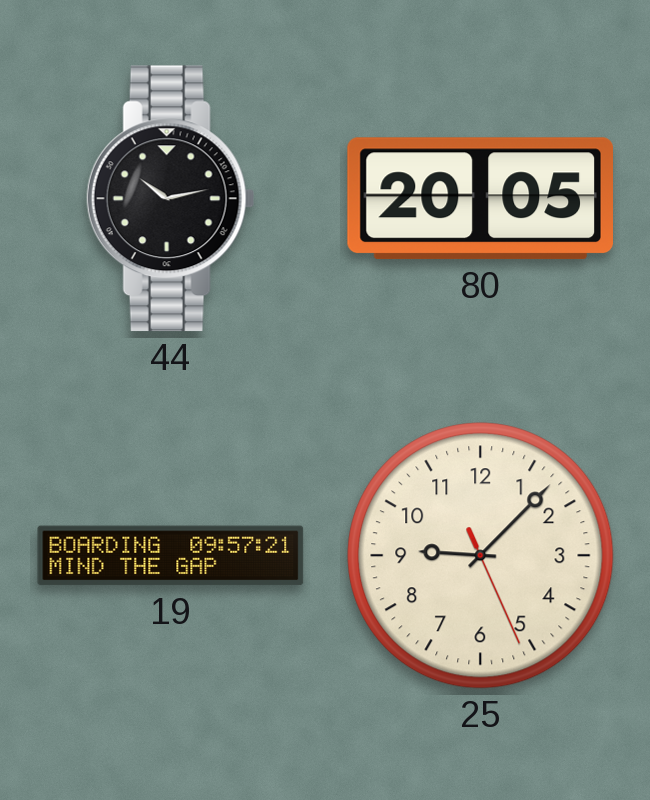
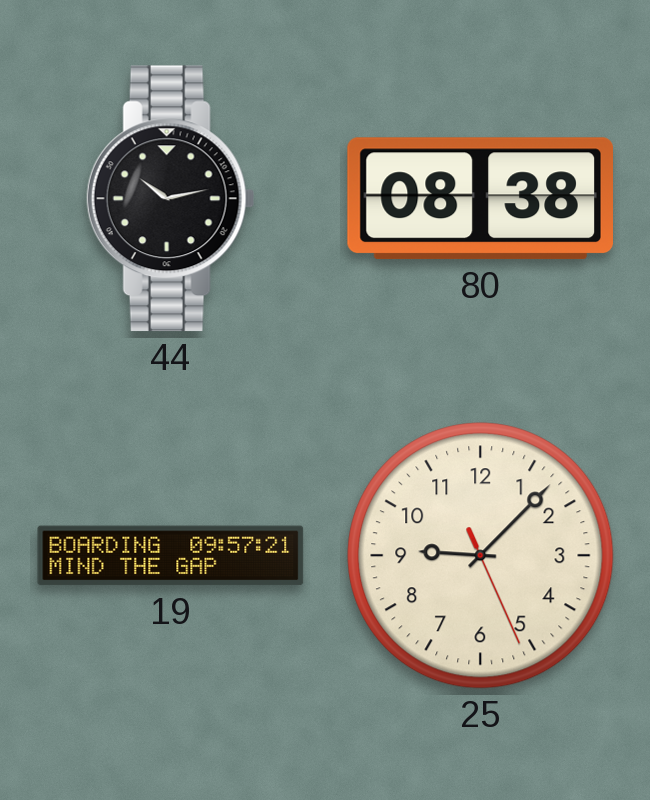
80: 20:05 -> 08:38
